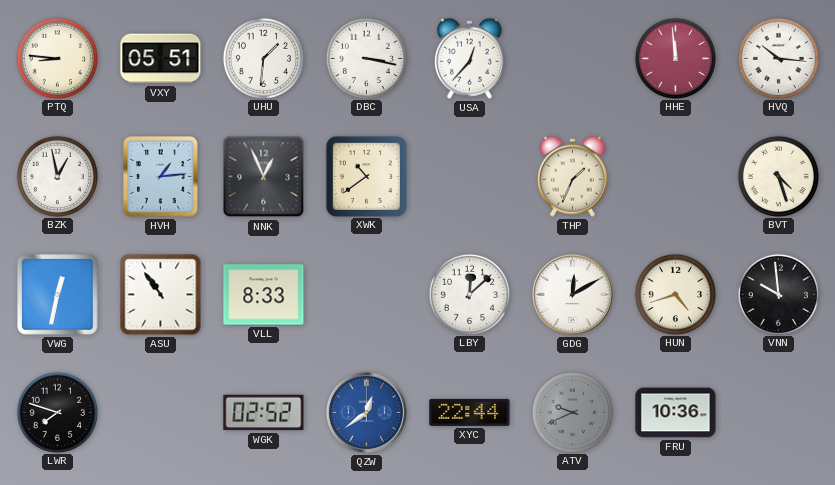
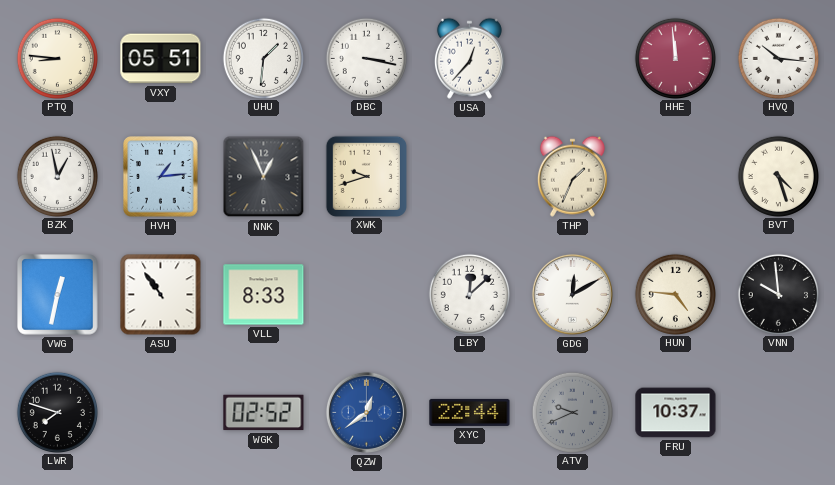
XWK: 10:39 -> 9:42
HUN: 4:42 -> 4:46
FRU: 10:36 -> 10:37
